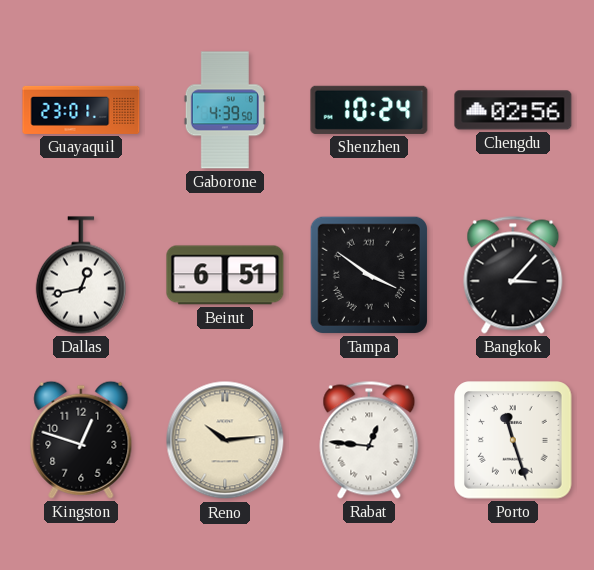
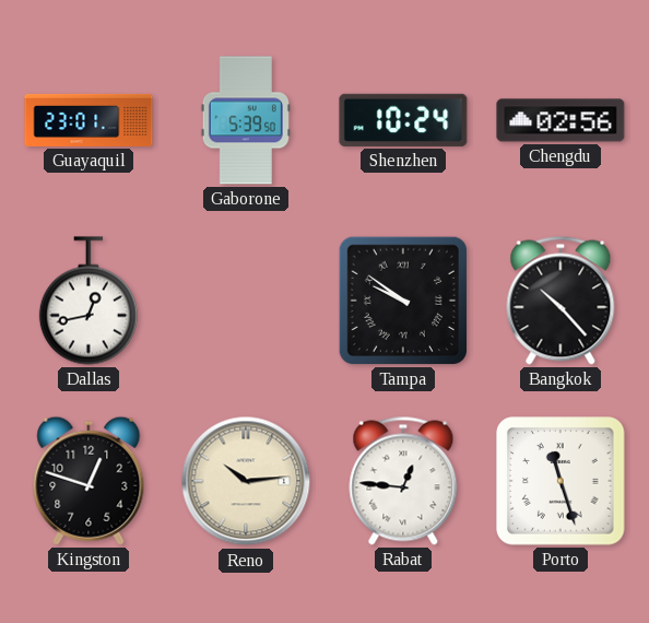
Gaborone: 4:39 -> 5:39
Beirut: 6:51 -> none
Tampa: 3:51 -> 9:51
Bangkok: 3:07 -> 10:23
